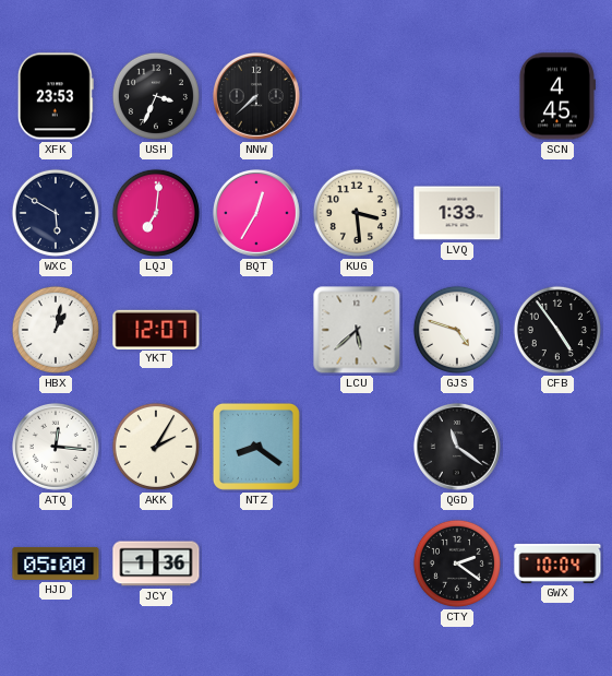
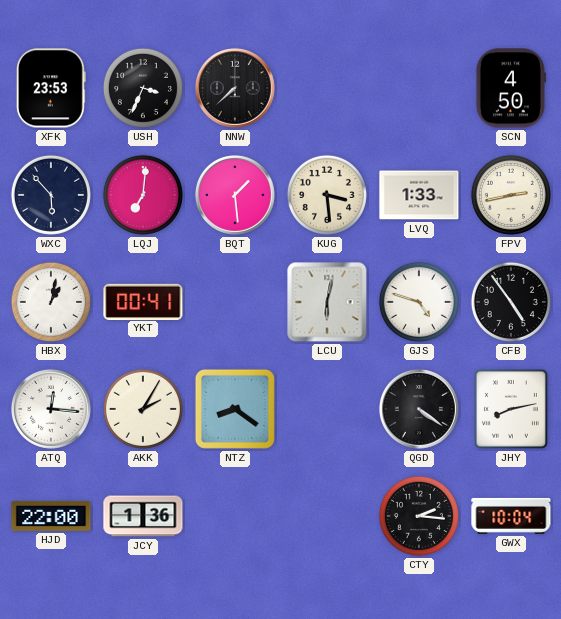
SCN: 4:45 -> 4:50
WXC: 5:50 -> 5:53
BQT: 12:35 -> 1:29
FPV: none -> 2:43
YKT: 12:07 -> 00:41
LCU: 5:38 -> 6:02
QGD: 11:21 -> 4:21
JHY: none -> 8:13
HJD: 05:00 -> 22:00
CTY: 2:21 -> 2:16
